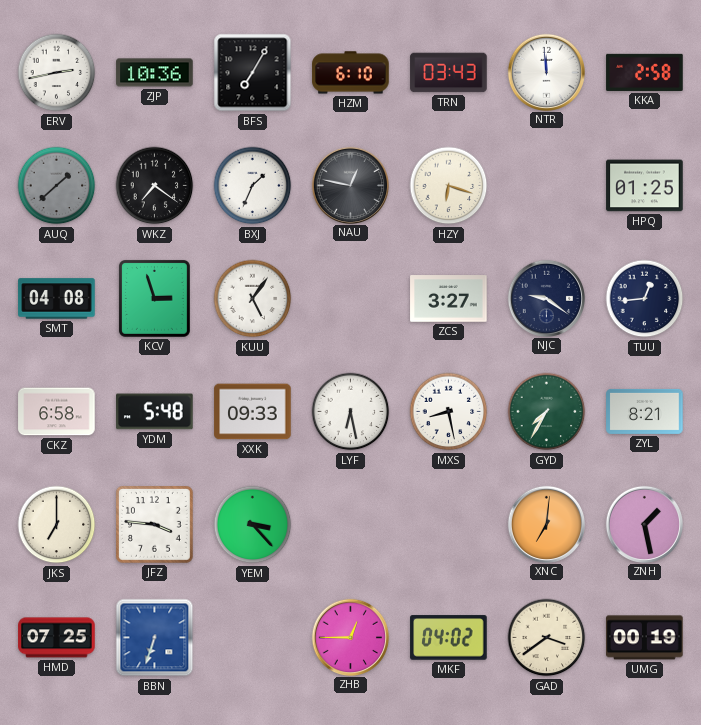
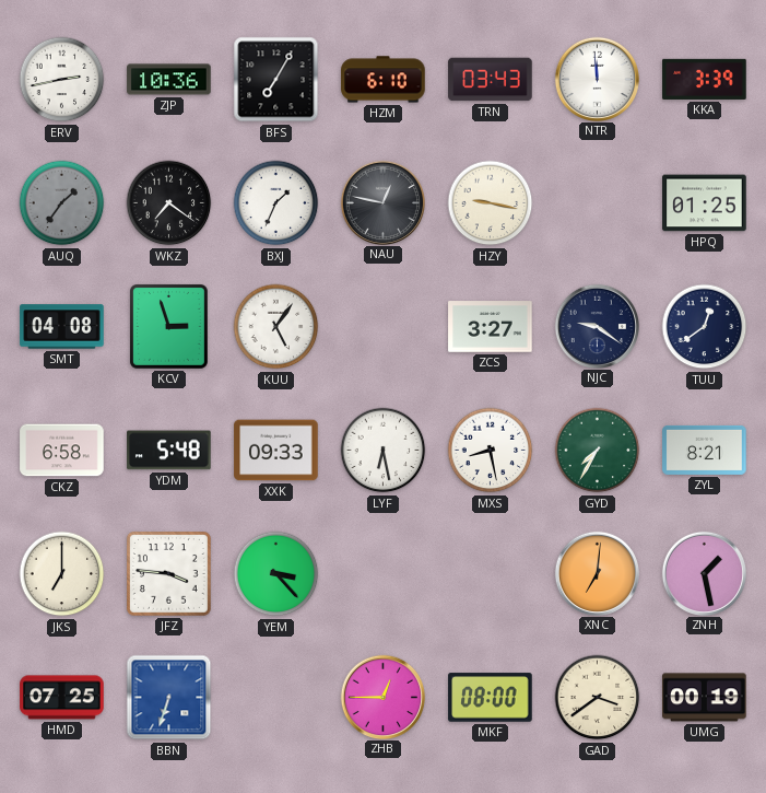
KKA: 2:58 -> 3:39
AUQ: 1:38 -> 1:36
HZY: 6:18 -> 9:17
TUU: 12:44 -> 12:39
MKF: 04:02 -> 08:00
